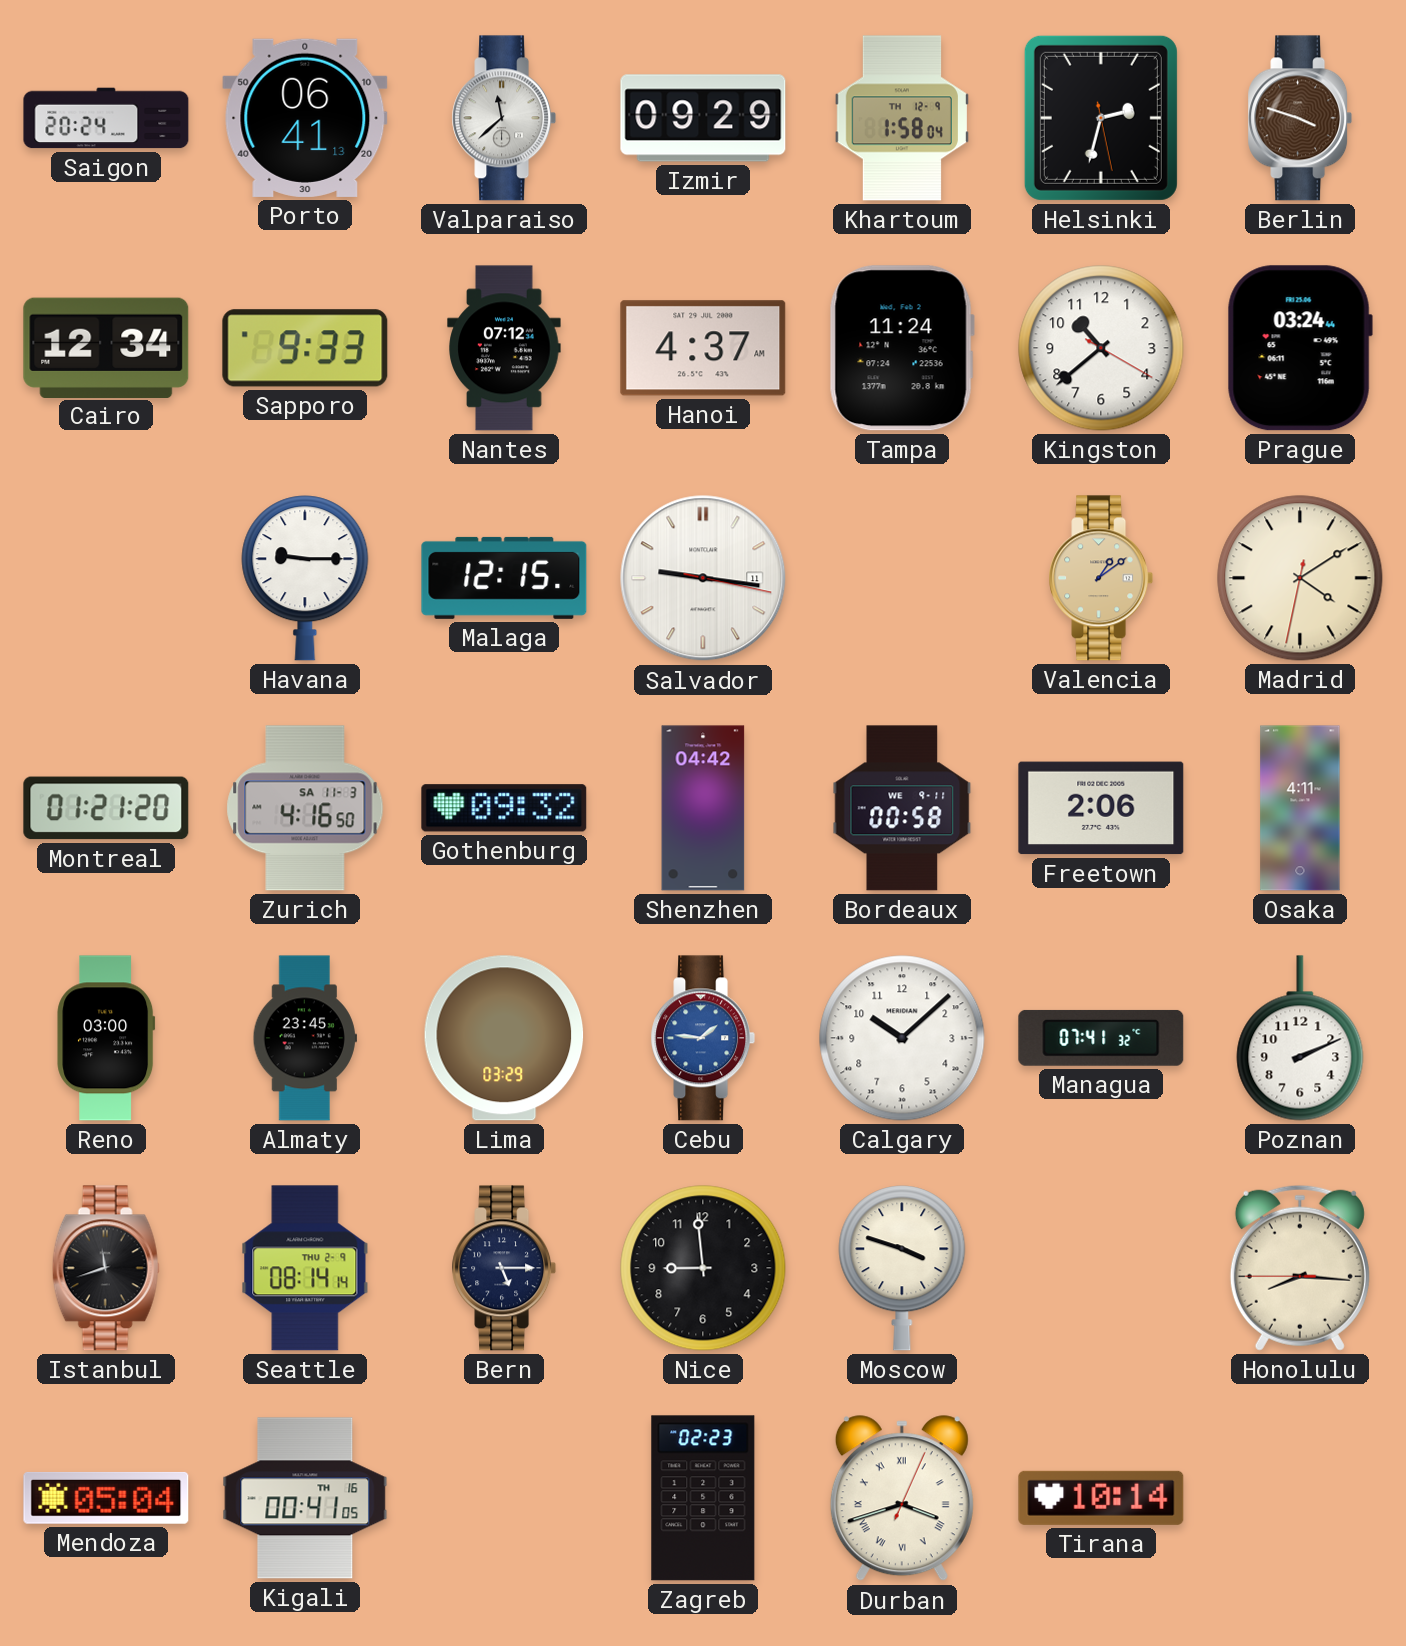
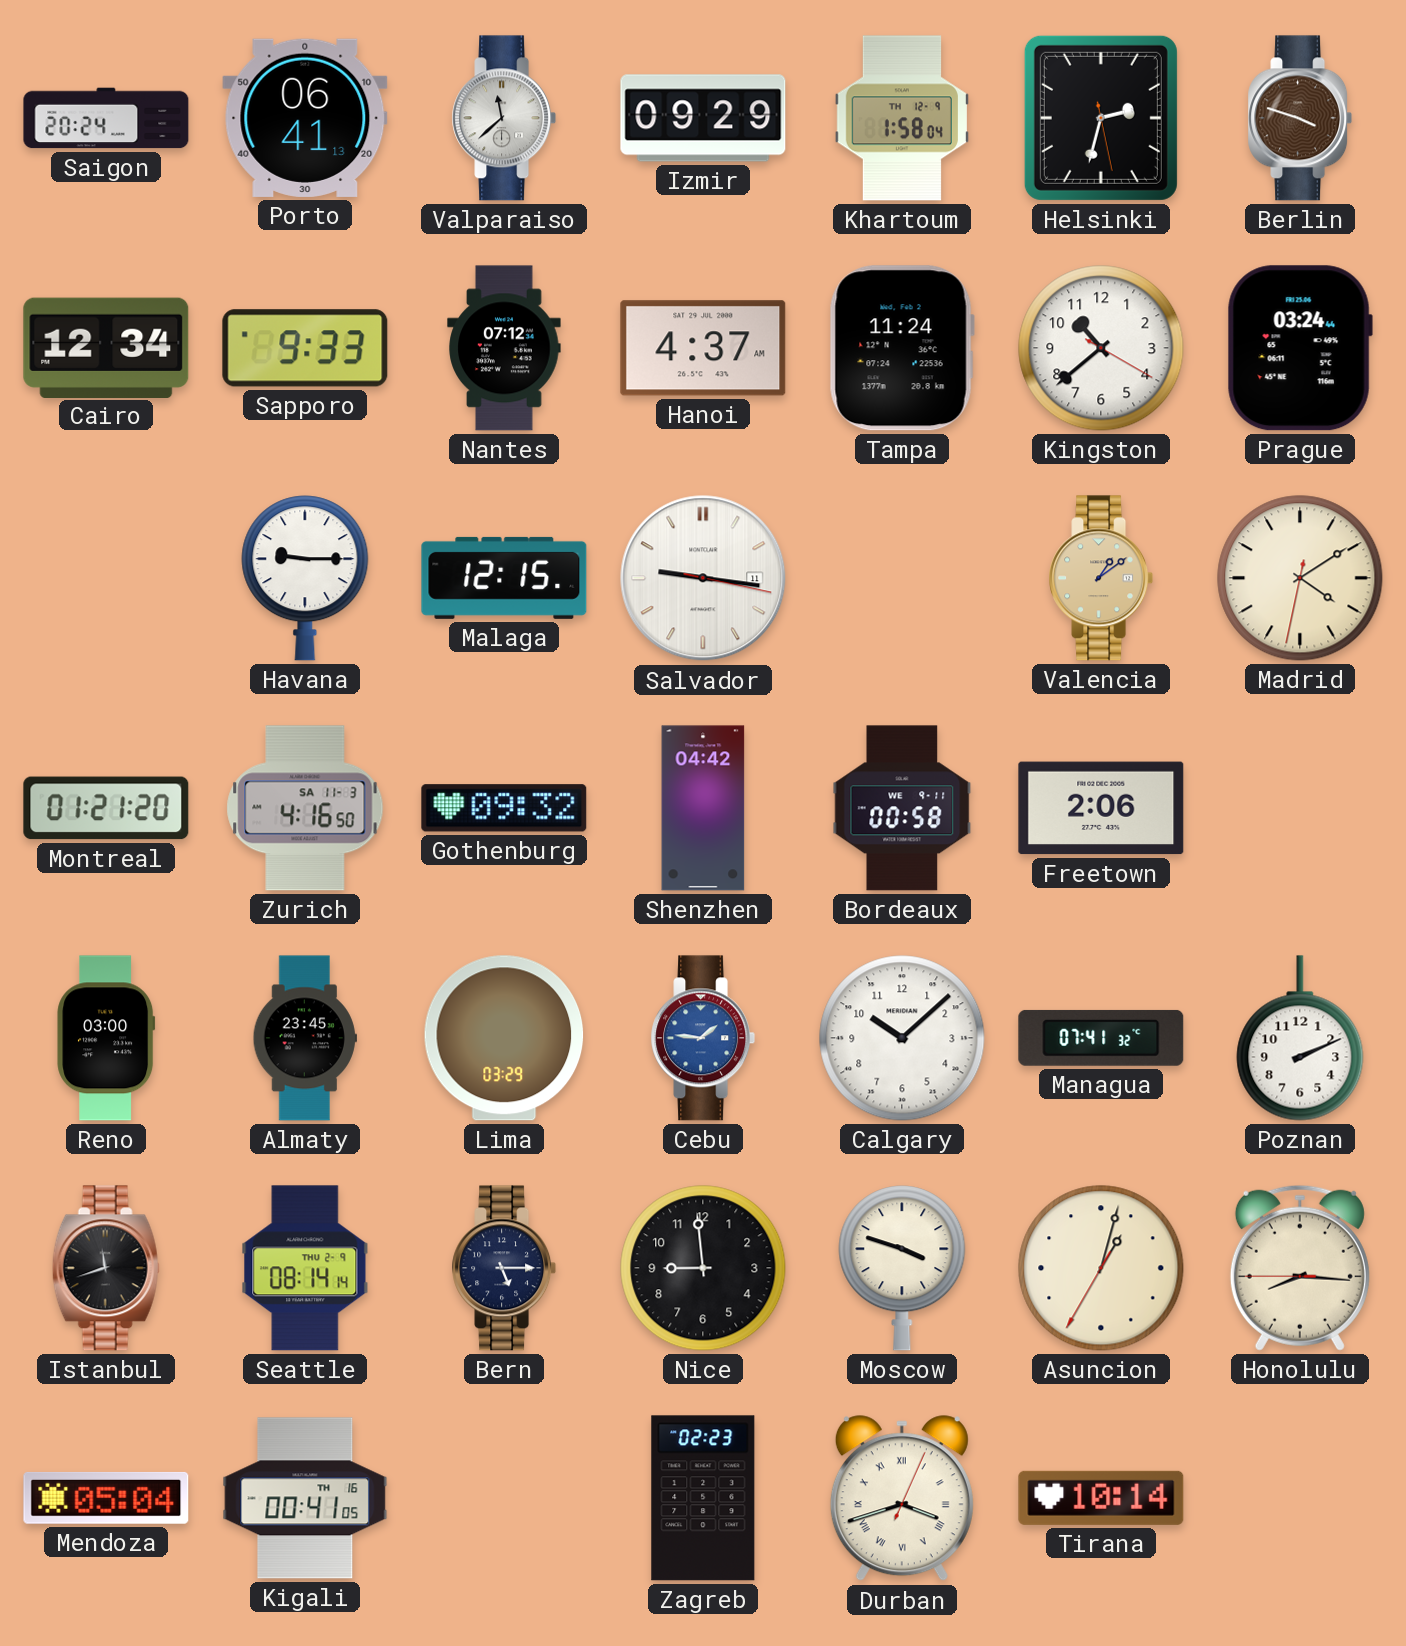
Osaka: 4:11 -> none
Asuncion: none -> 1:02
